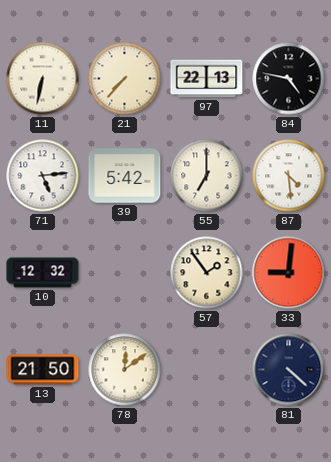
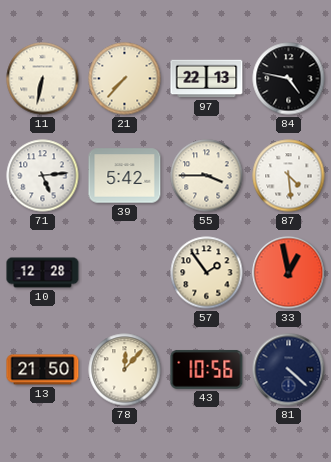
55: 7:00 -> 3:45
10: 12:32 -> 12:28
33: 9:01 -> 12:58
78: 12:09 -> 12:07
43: none -> 10:56
